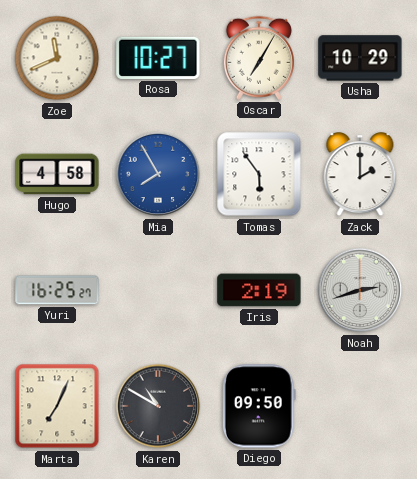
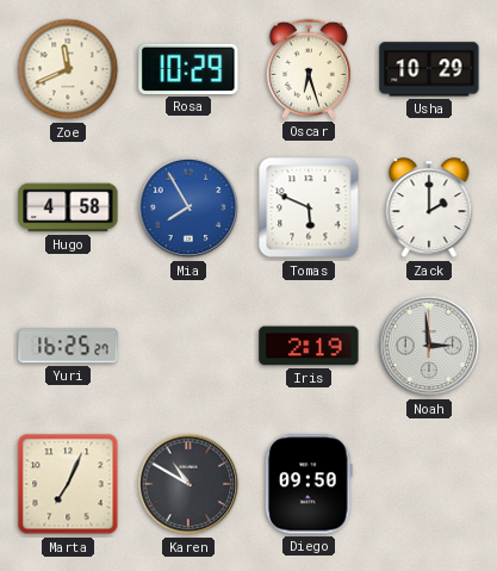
Rosa: 10:27 -> 10:29
Oscar: 7:05 -> 6:27
Tomas: 5:54 -> 5:49
Noah: 2:42 -> 2:59
